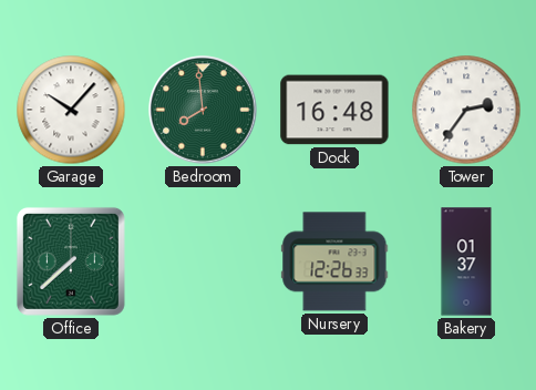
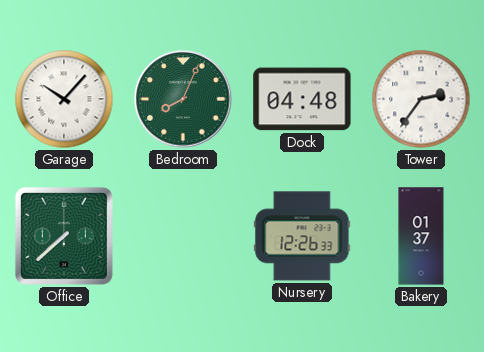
Bedroom: 7:59 -> 8:04
Dock: 16:48 -> 04:48
